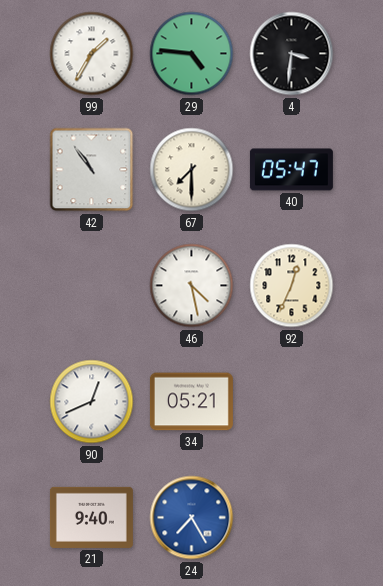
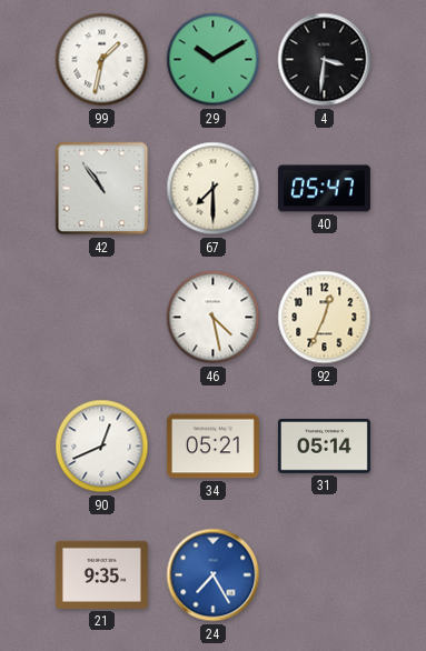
99: 1:35 -> 1:32
29: 4:46 -> 10:10
31: none -> 05:14
21: 9:40 -> 9:35
